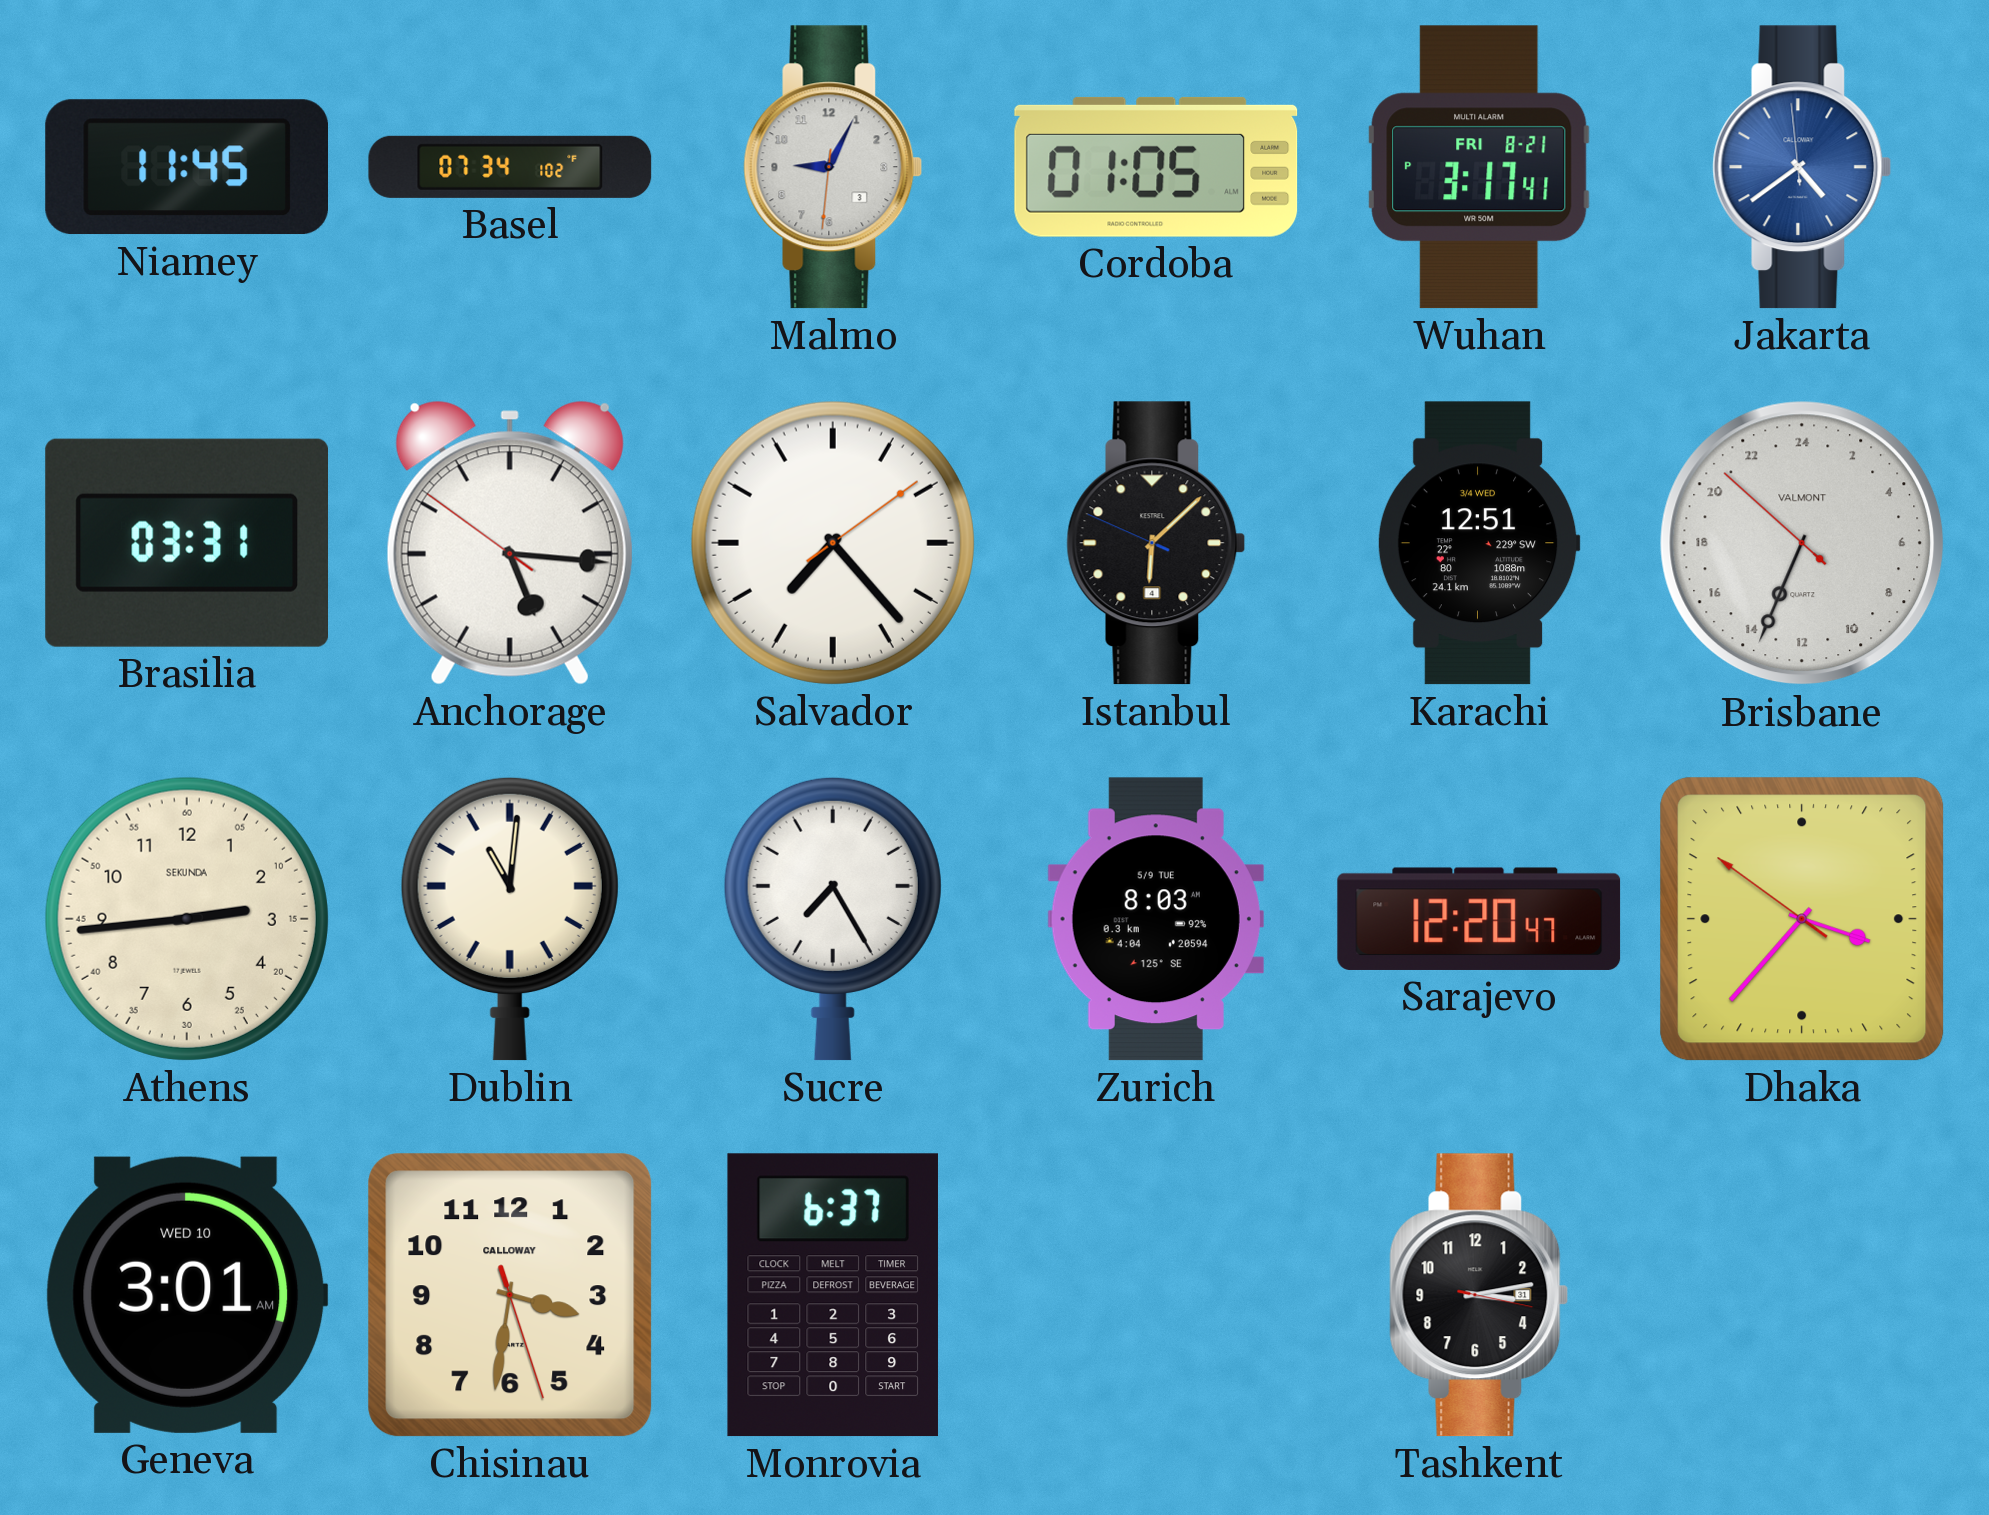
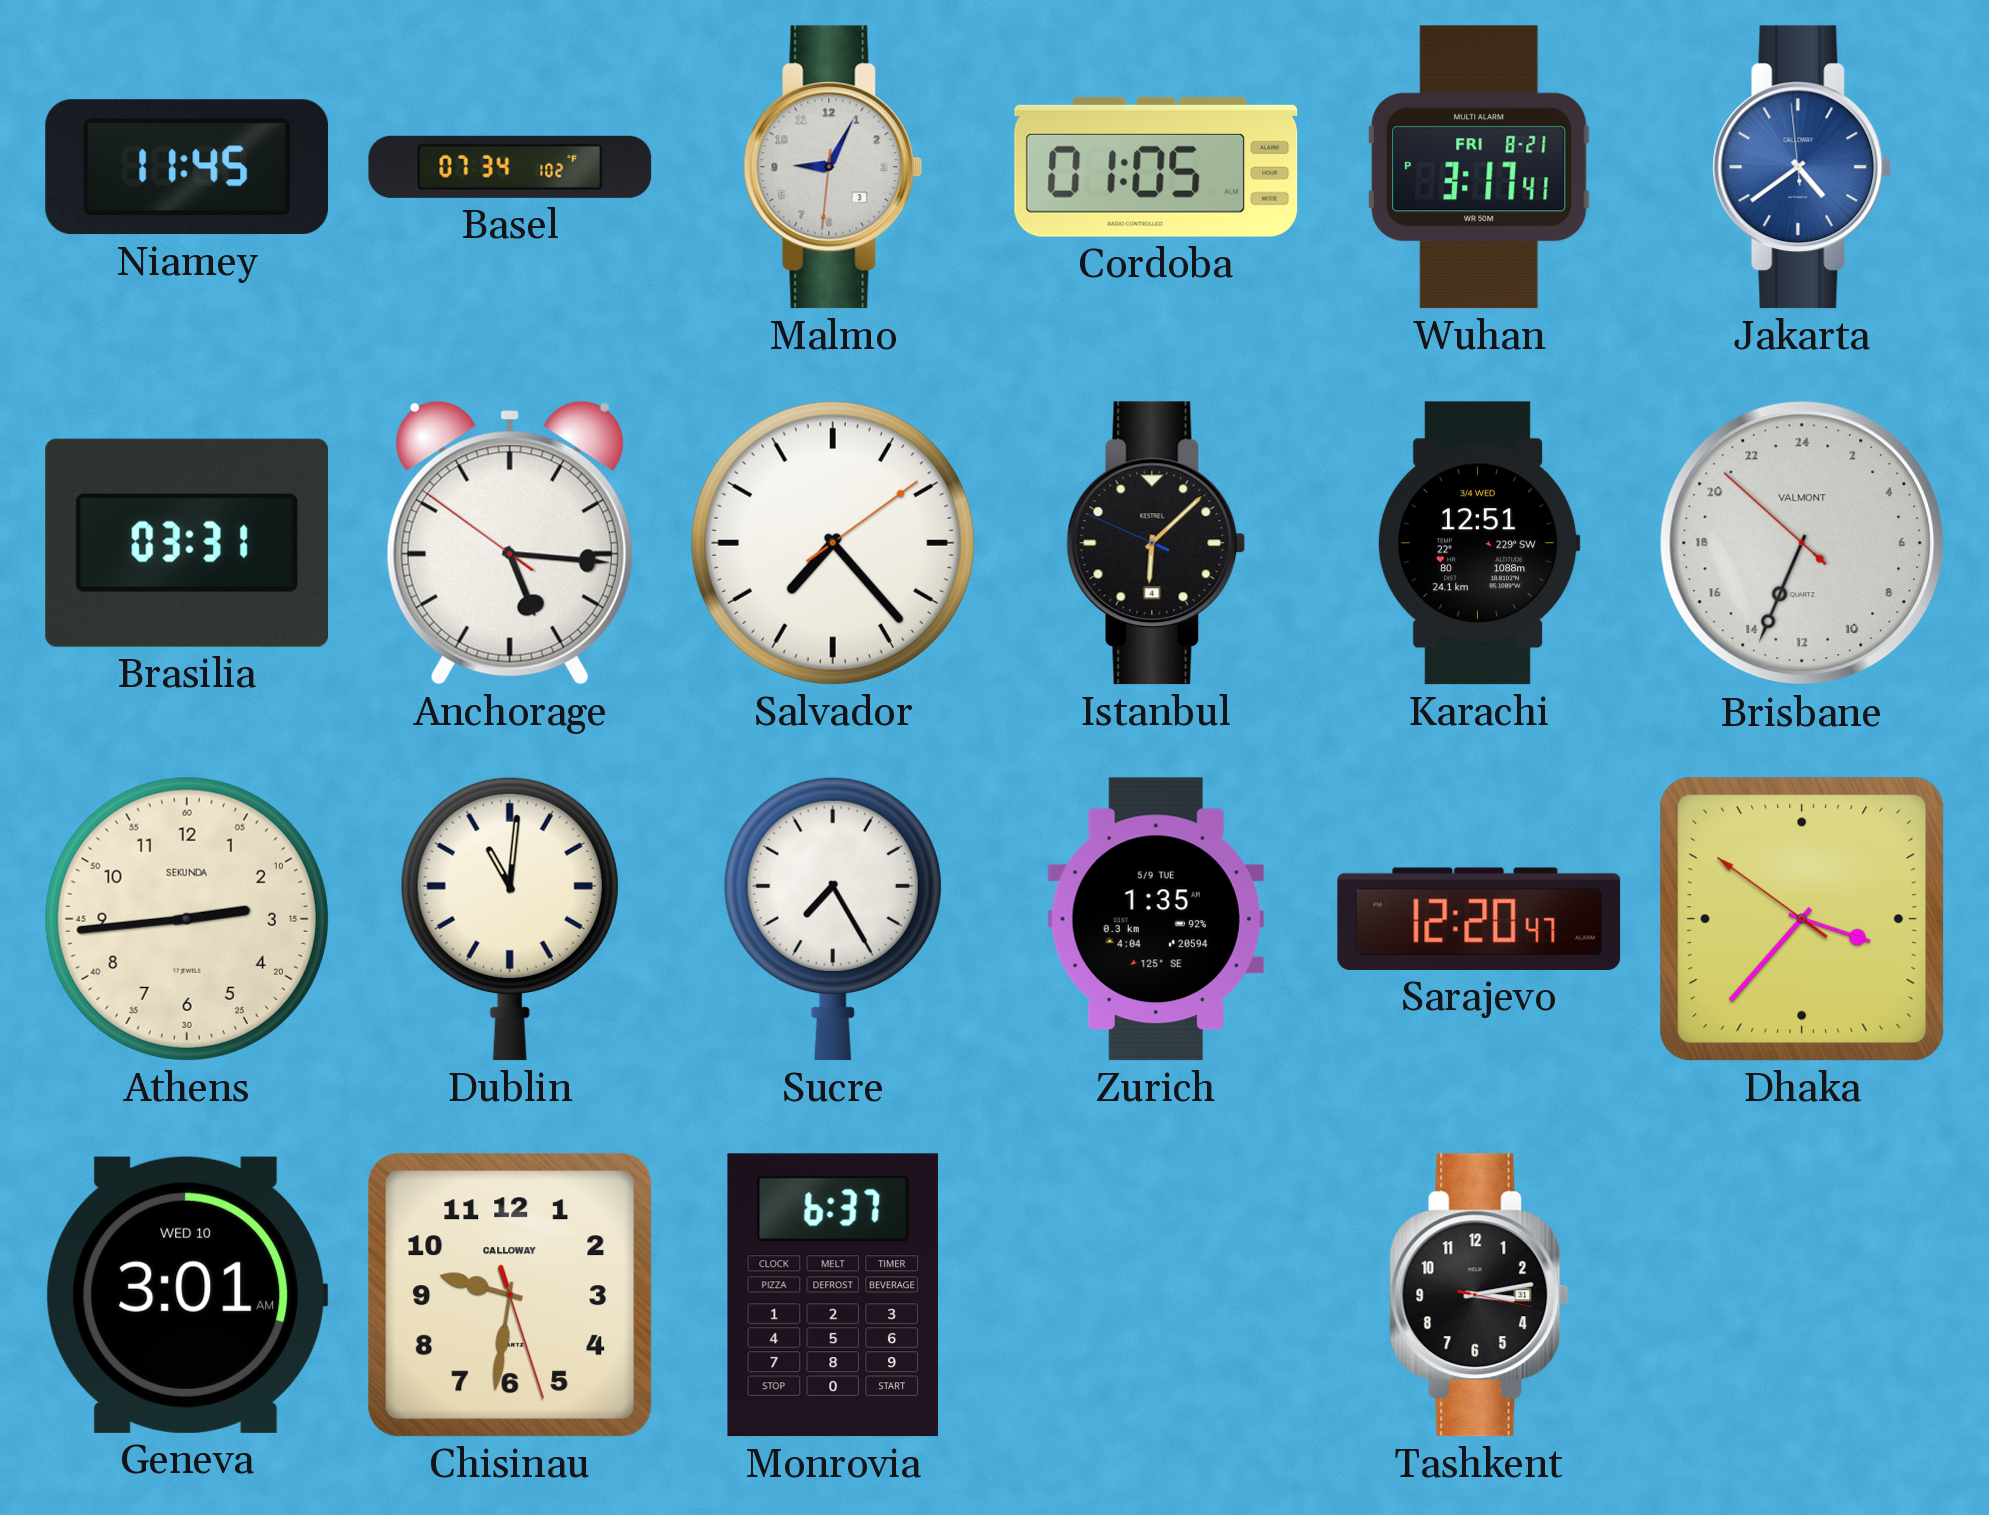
Zurich: 8:03 -> 1:35
Chisinau: 3:31 -> 9:31
